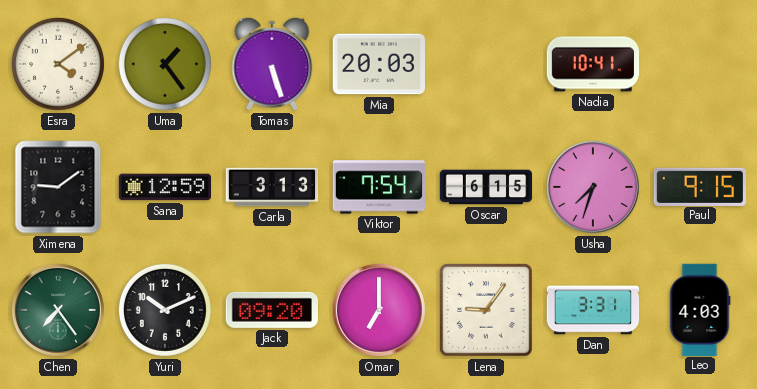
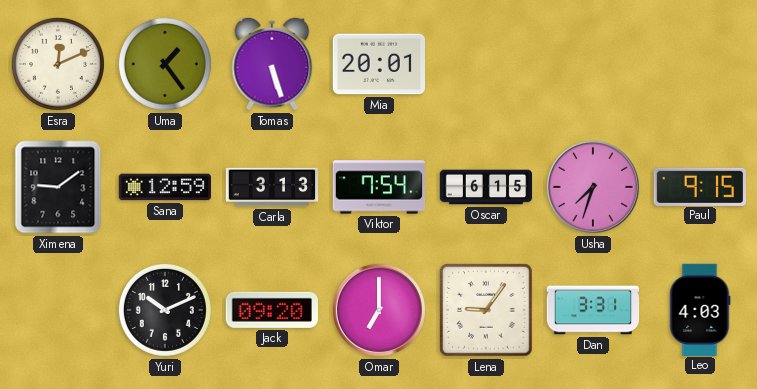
Esra: 4:09 -> 12:11
Mia: 20:03 -> 20:01
Nadia: 10:41 -> none
Chen: 7:24 -> none
